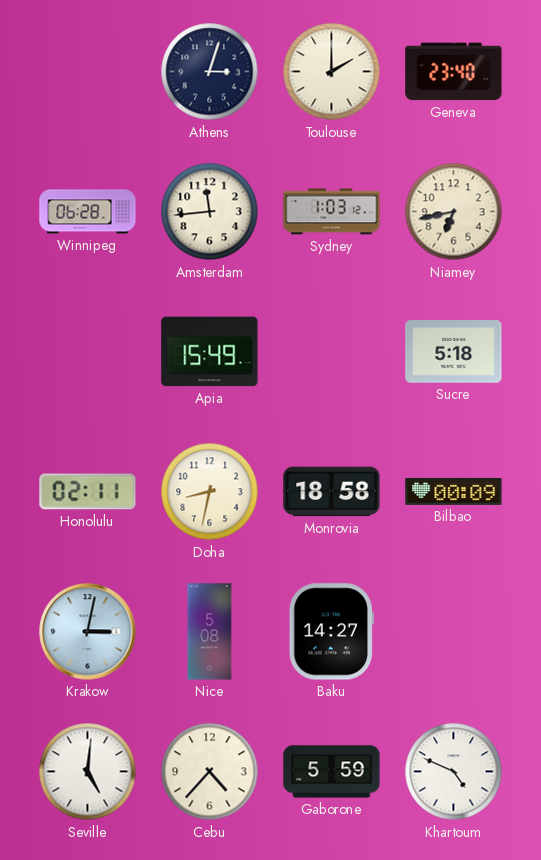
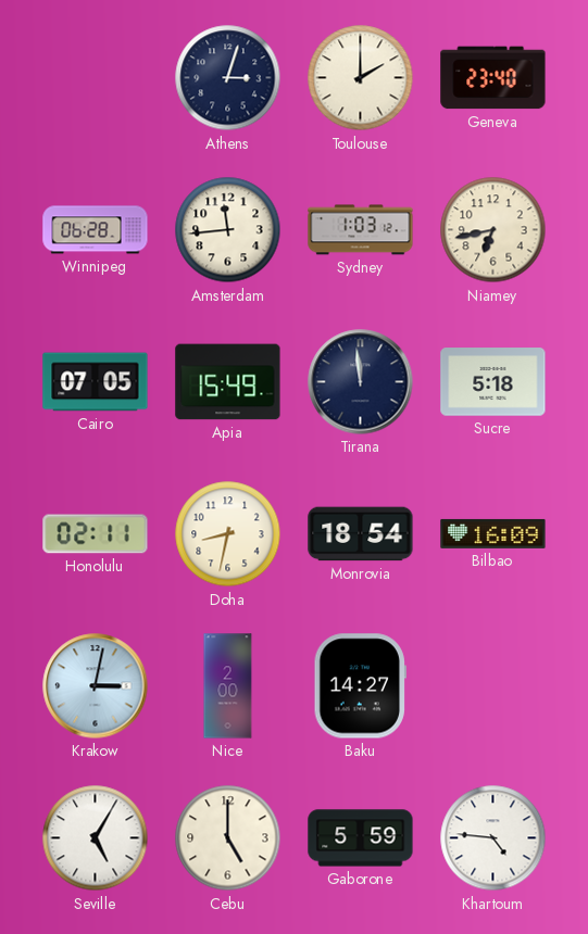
Cairo: none -> 07:05
Tirana: none -> 11:59
Monrovia: 18:58 -> 18:54
Bilbao: 00:09 -> 16:09
Nice: 5:08 -> 2:00
Seville: 5:01 -> 5:05
Cebu: 4:37 -> 5:00
Khartoum: 4:49 -> 4:46
